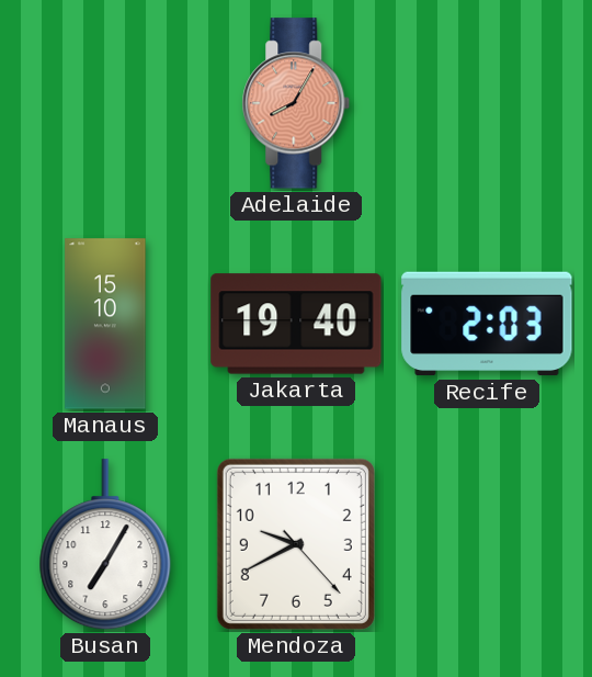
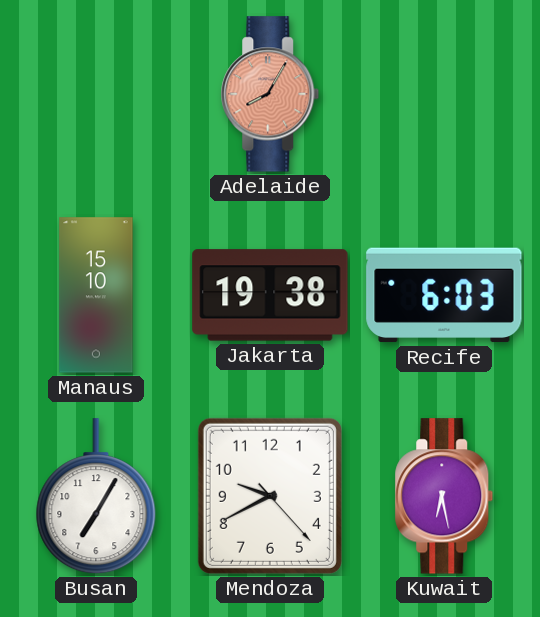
Jakarta: 19:40 -> 19:38
Recife: 2:03 -> 6:03
Kuwait: none -> 6:28
